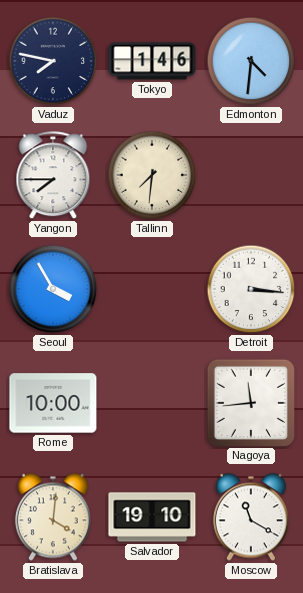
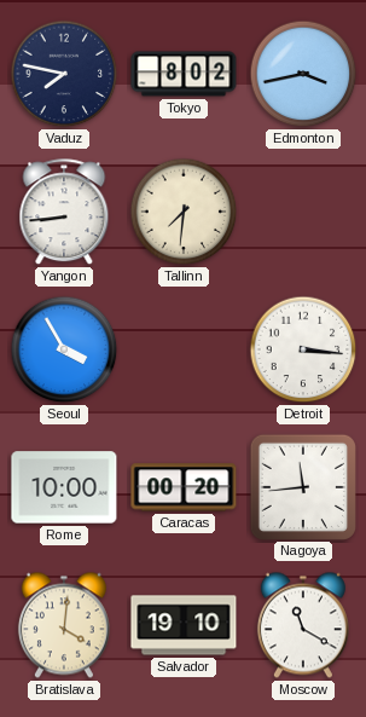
Tokyo: 1:46 -> 8:02
Edmonton: 4:31 -> 3:43
Yangon: 7:45 -> 8:44
Caracas: none -> 00:20
